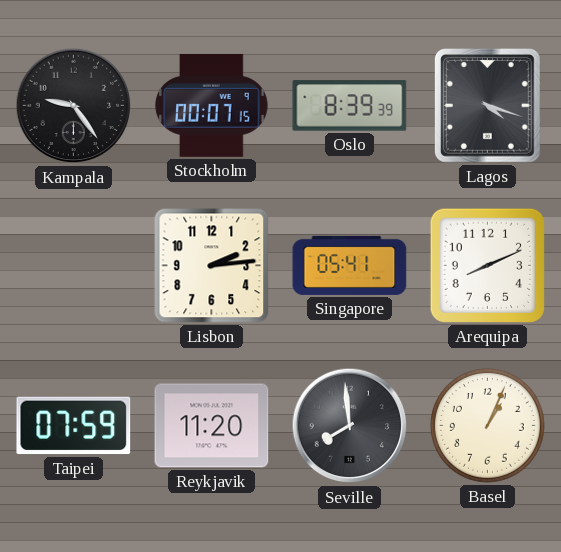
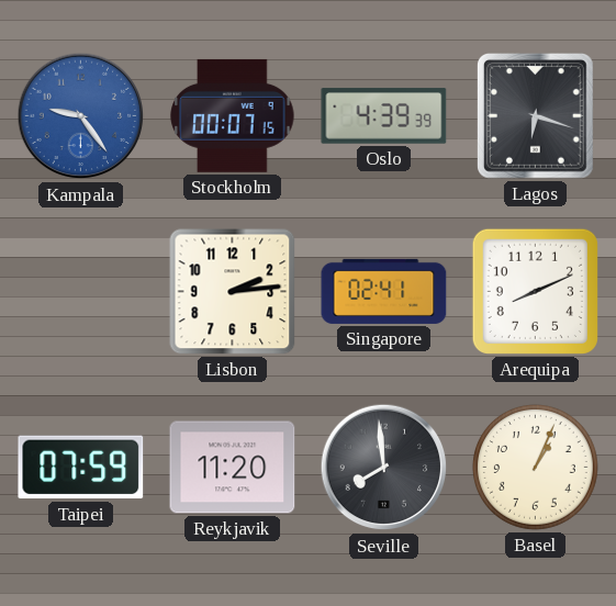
Kampala dial: black -> blue
Oslo: 8:39 -> 4:39
Lagos: 4:18 -> 6:18
Singapore: 05:41 -> 02:41
